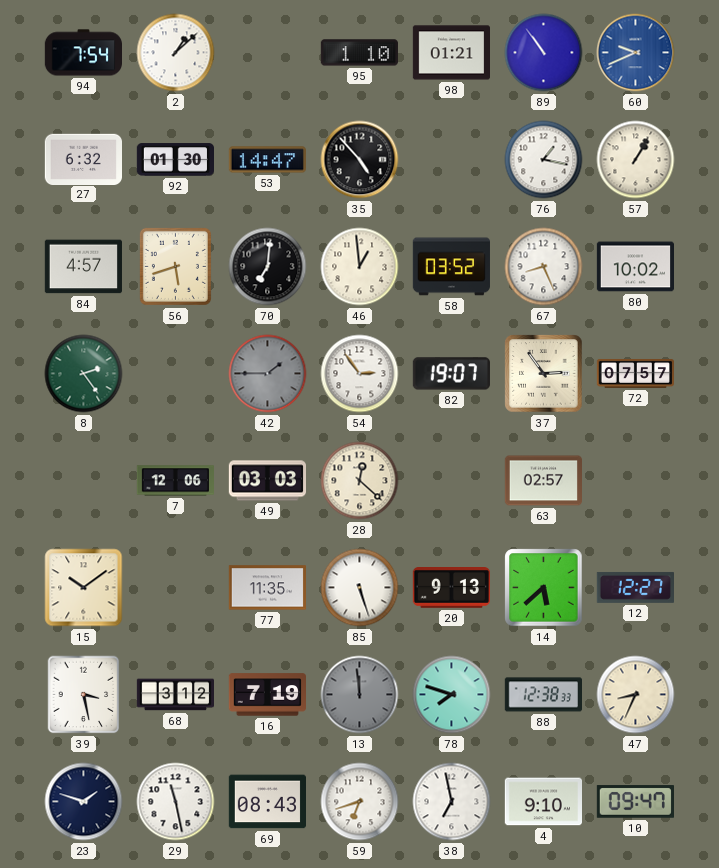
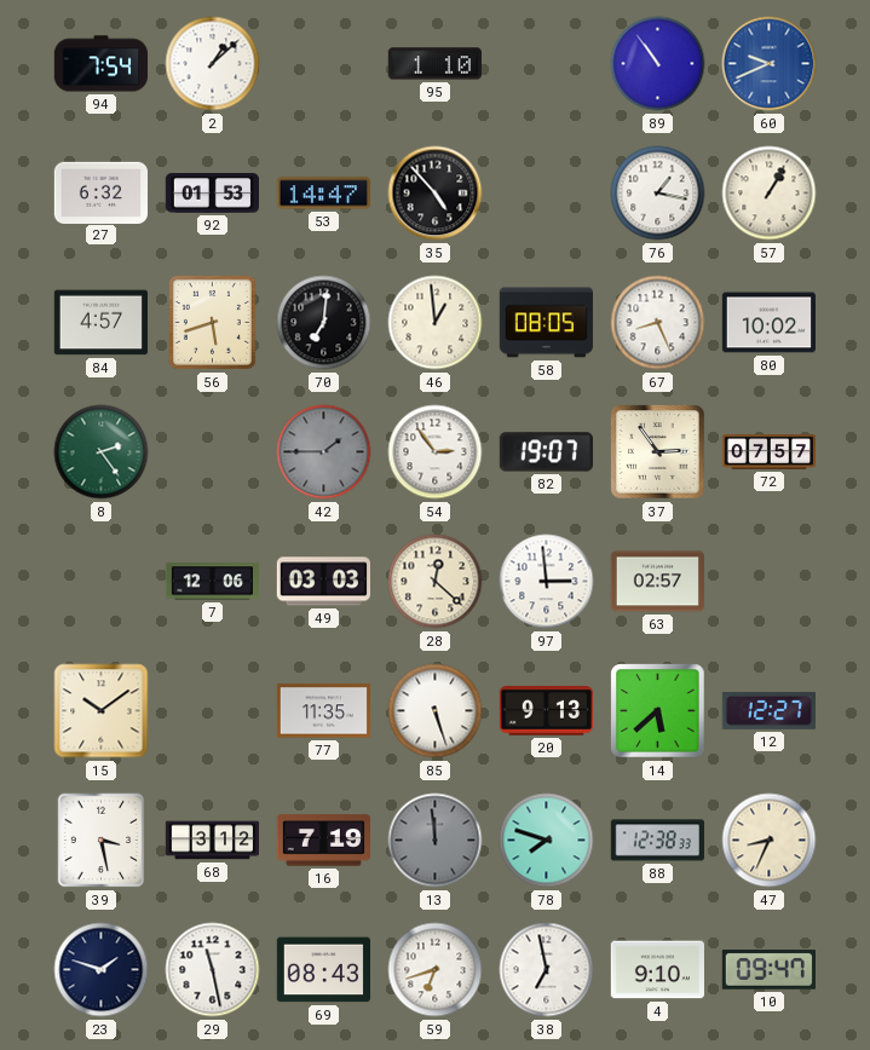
98: 01:21 -> none
92: 01:30 -> 01:53
58: 03:52 -> 08:05
97: none -> 2:59
